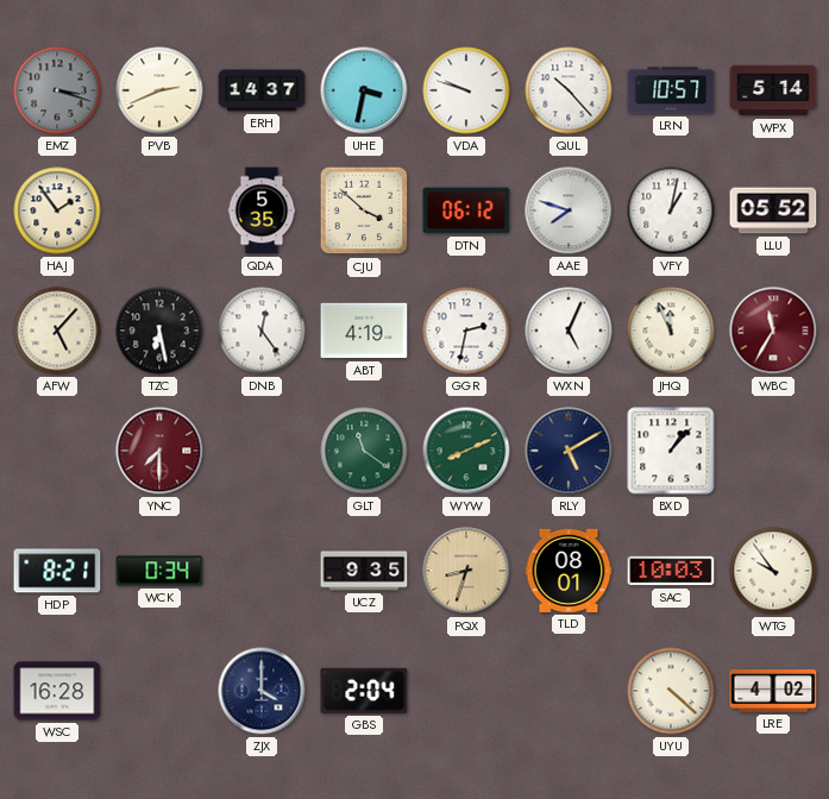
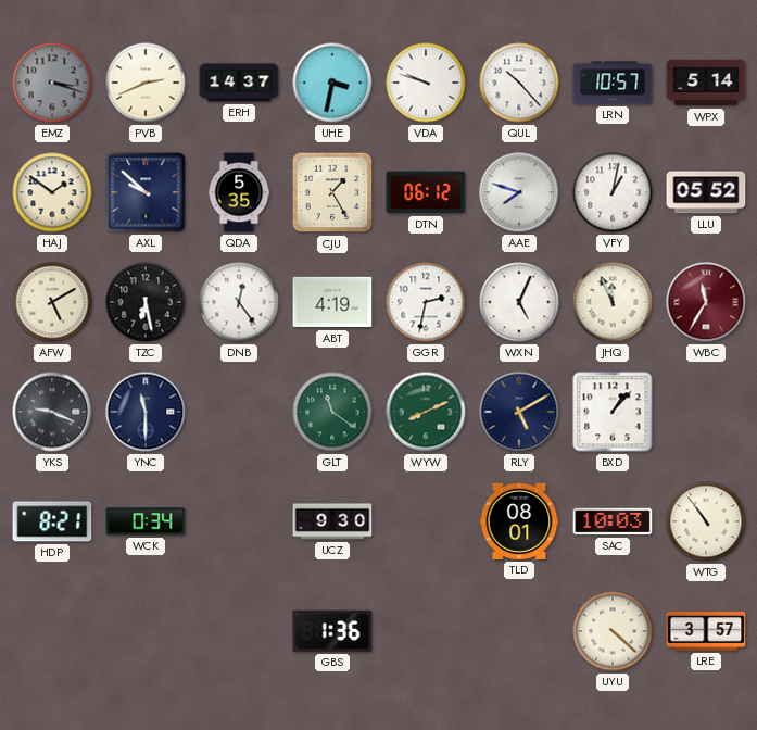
HAJ: 1:54 -> 1:51
AXL: none -> 9:52
CJU: 3:52 -> 1:25
AFW: 5:07 -> 5:10
YKS: none -> 9:19
YNC: 7:30 -> 11:30
YNC dial: burgundy -> navy
UCZ: 9:35 -> 9:30
PQX: 8:33 -> none
WTG: 9:54 -> 10:54
WSC: 16:28 -> none
ZJX: 4:00 -> none
GBS: 2:04 -> 1:36
LRE: 4:02 -> 3:57
